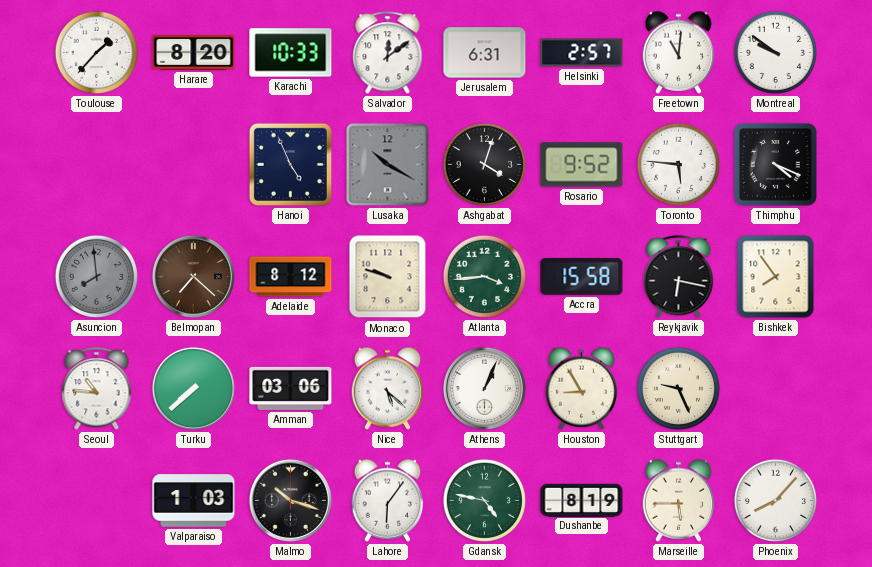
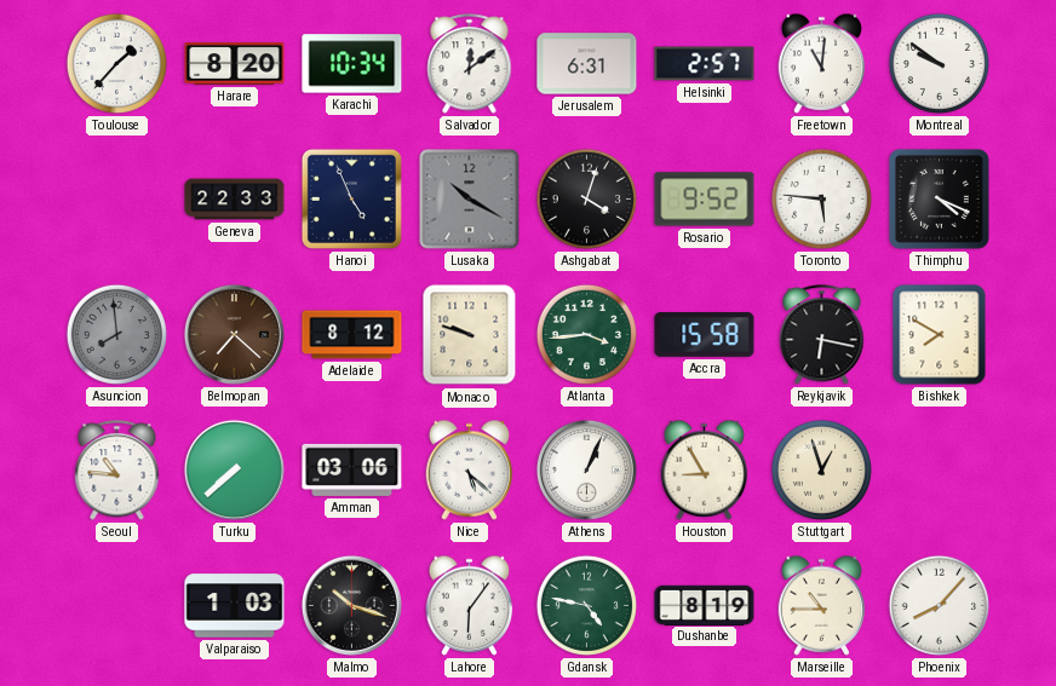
Karachi: 10:33 -> 10:34
Geneva: none -> 22:33
Bishkek: 7:54 -> 7:50
Stuttgart: 9:26 -> 12:57
Marseille: 5:45 -> 10:45
